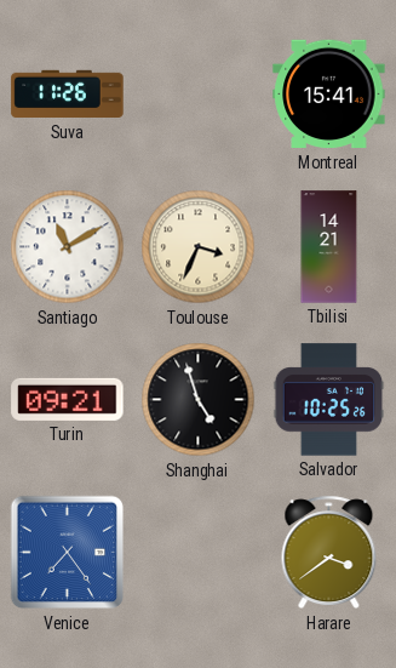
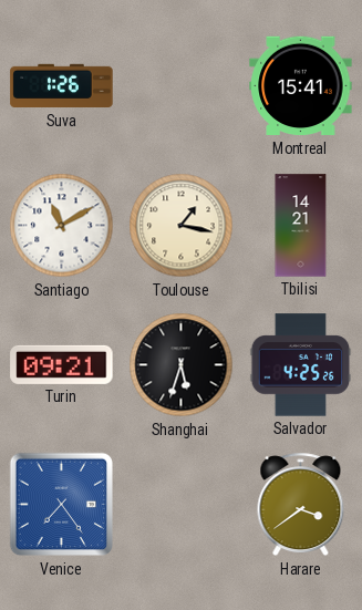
Suva: 11:26 -> 1:26
Toulouse: 3:34 -> 1:17
Shanghai: 4:57 -> 5:33
Salvador: 10:25 -> 4:25
